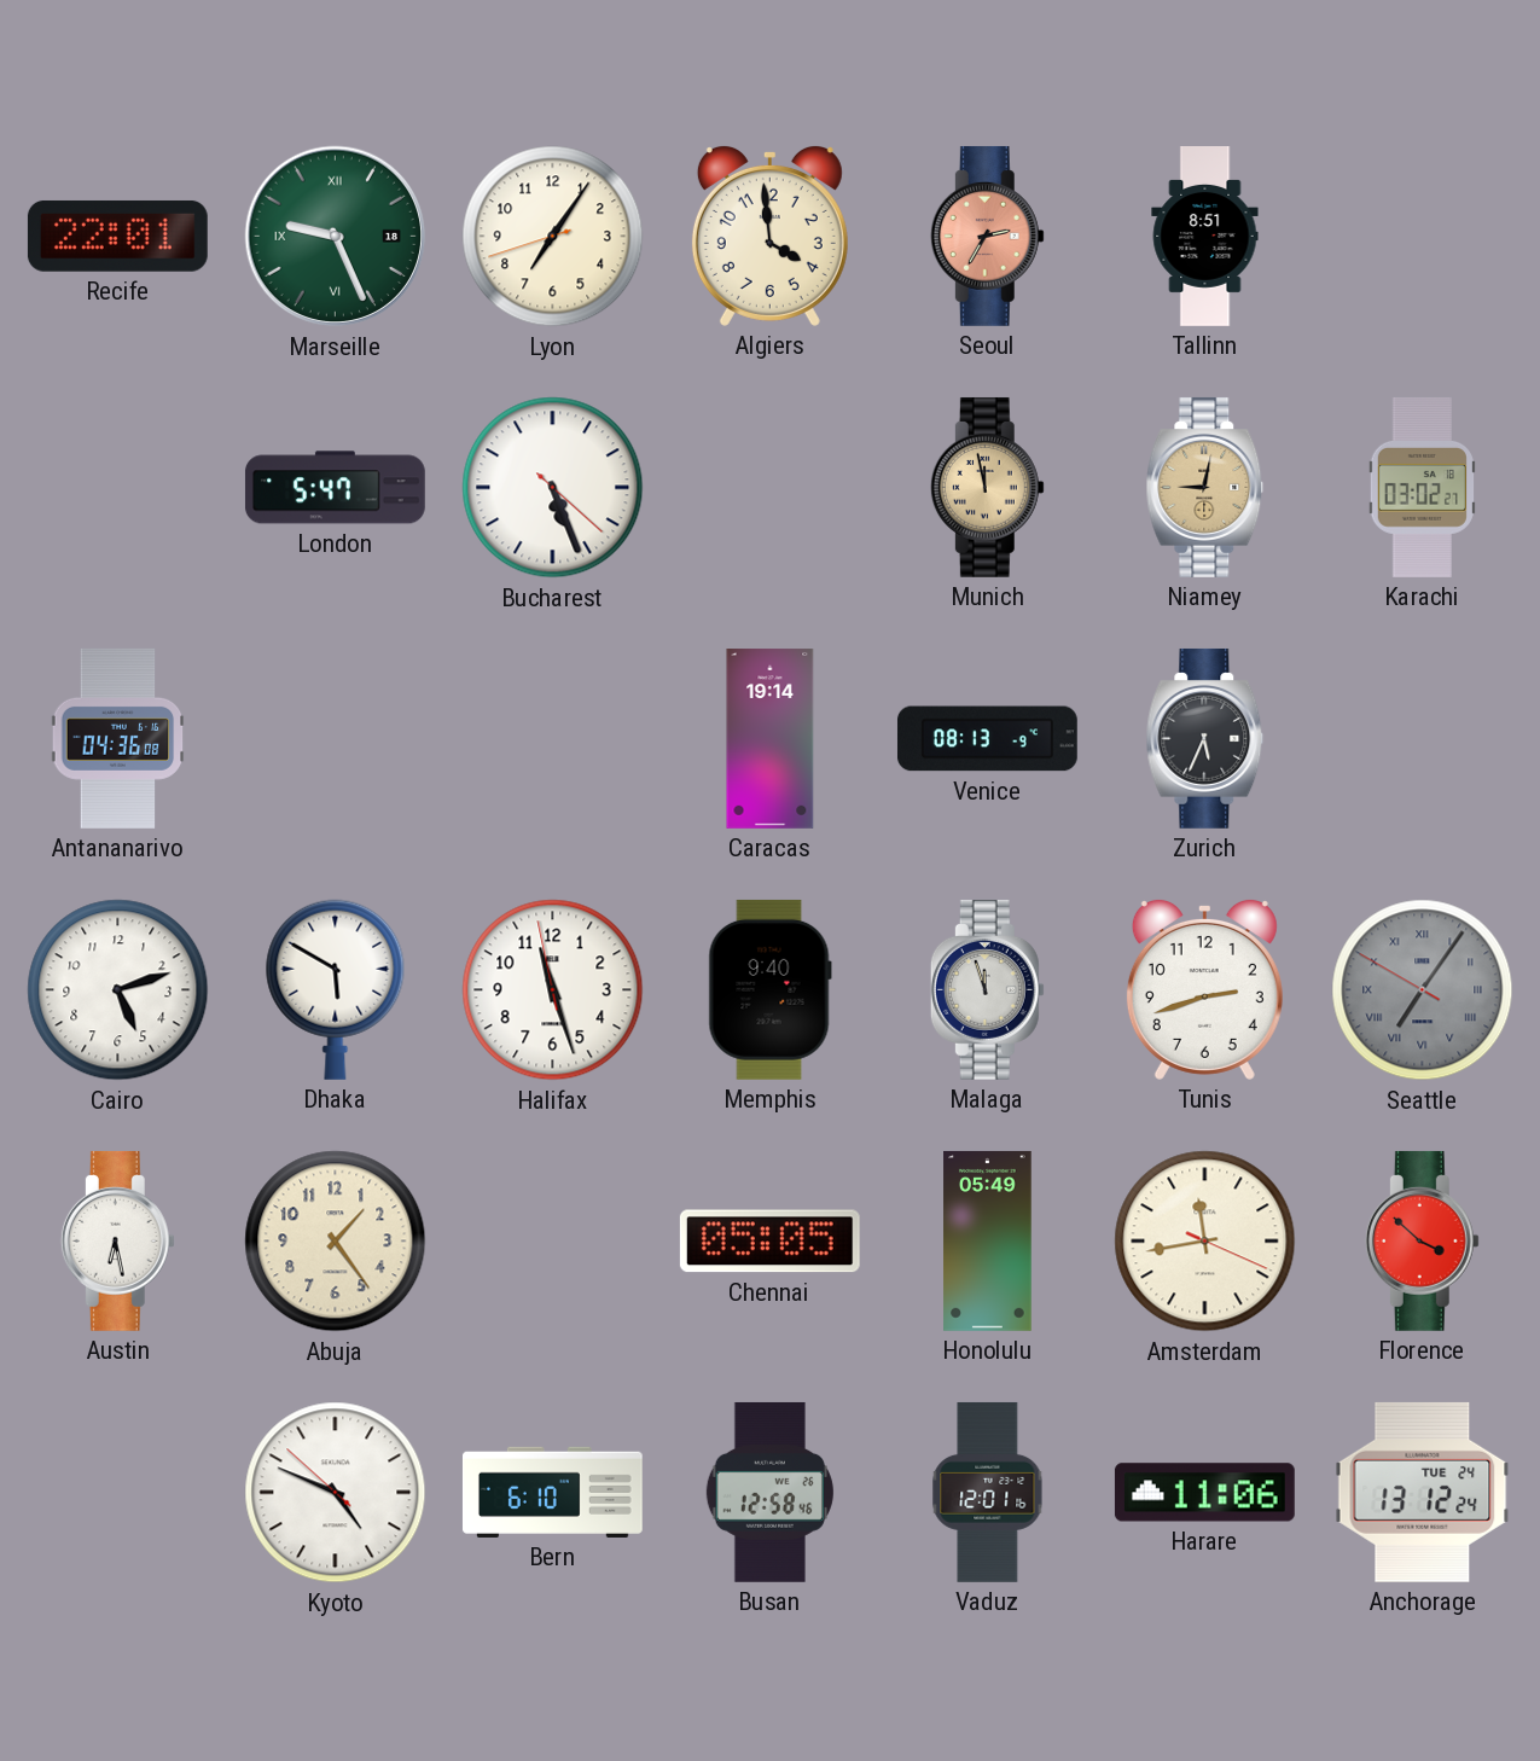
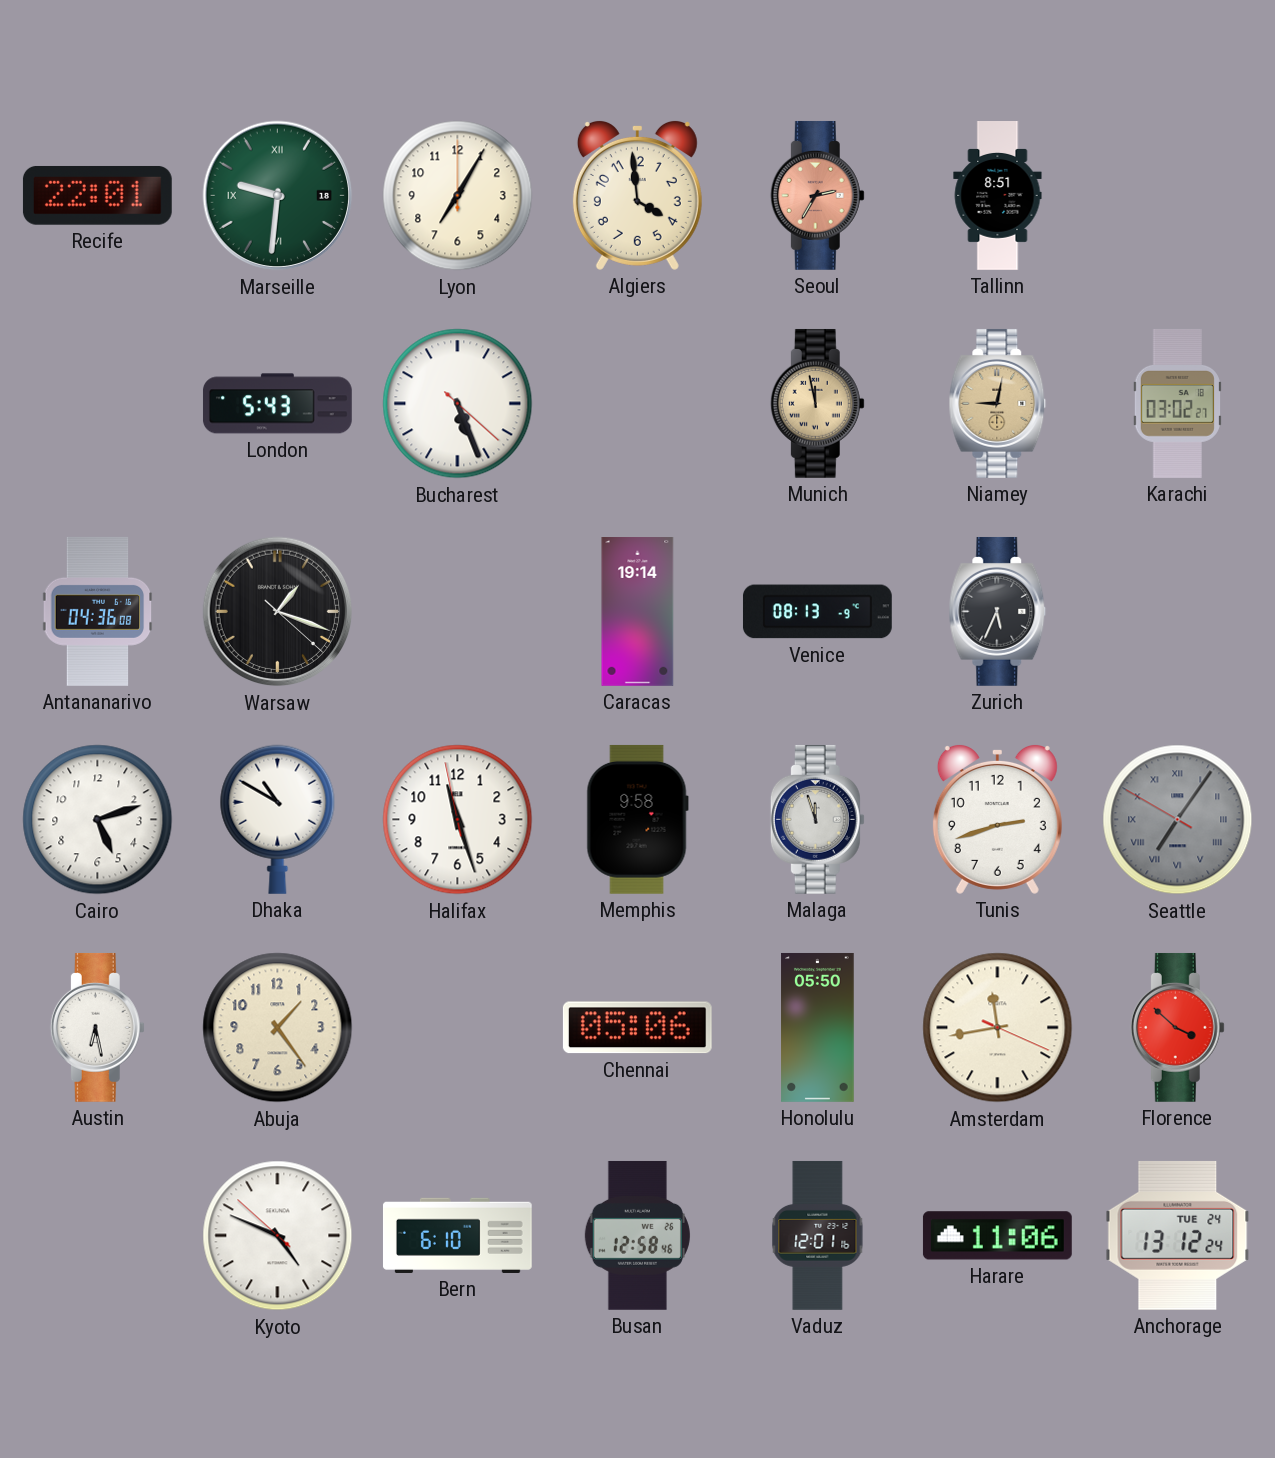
Marseille: 9:26 -> 9:31
Lyon: 7:05:42 -> 7:05:00
London: 5:47 -> 5:43
Warsaw: none -> 1:18
Dhaka: 5:50 -> 10:50
Memphis: 9:40 -> 9:58
Chennai: 05:05 -> 05:06
Honolulu: 05:49 -> 05:50
